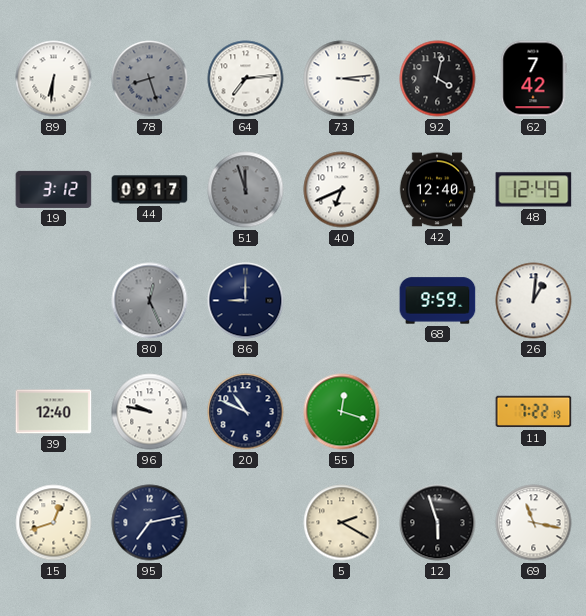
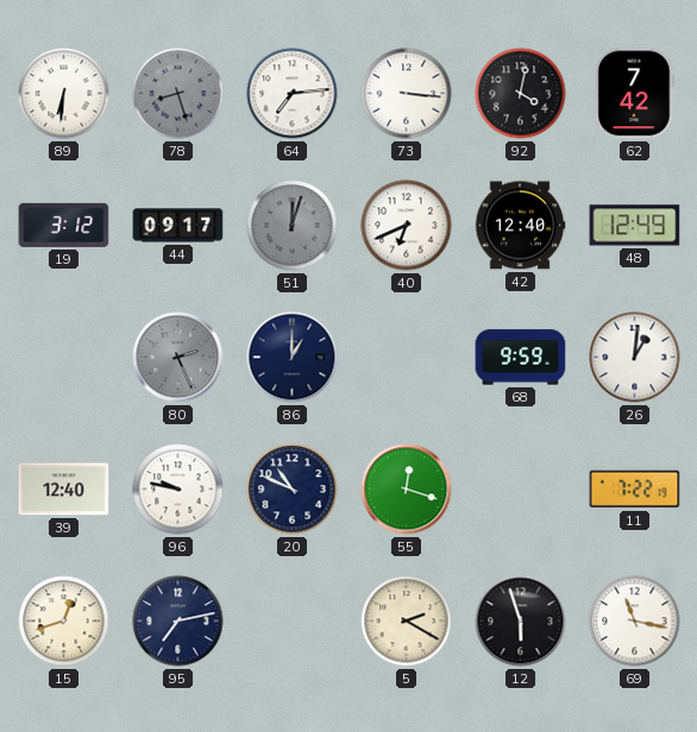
73: 3:14 -> 3:16
51: 11:57 -> 12:03
80: 12:26 -> 2:26
86: 9:00 -> 1:00
